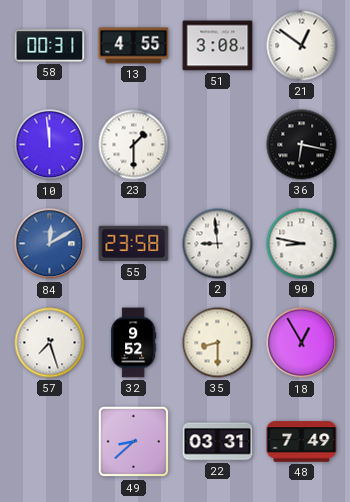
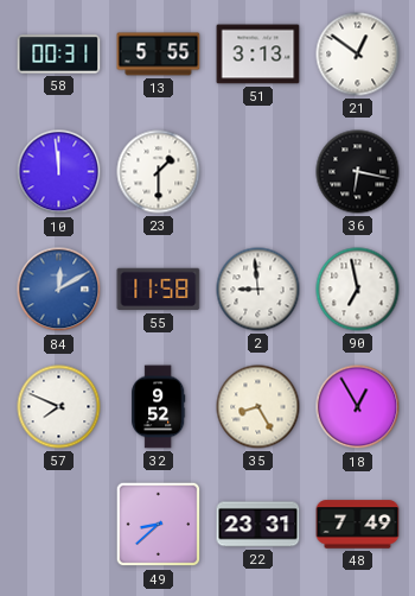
13: 4:55 -> 5:55
51: 3:08 -> 3:13
55: 23:58 -> 11:58
90: 8:47 -> 6:58
57: 7:27 -> 7:49
35: 8:30 -> 8:25
22: 03:31 -> 23:31
